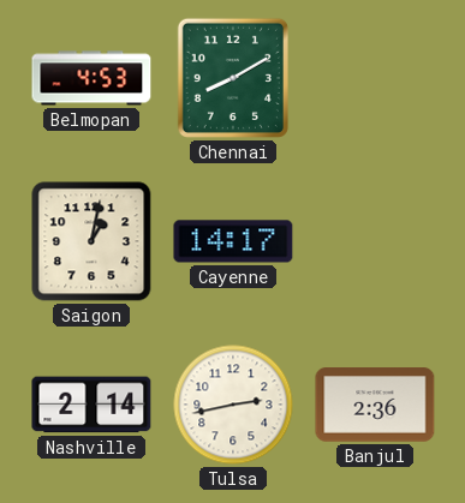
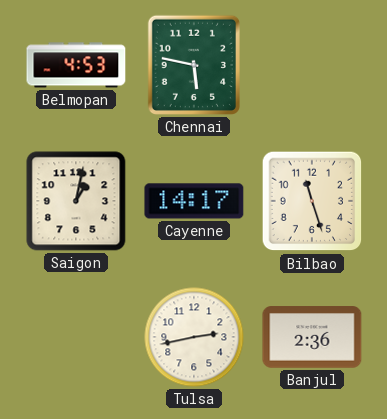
Chennai: 8:10 -> 5:47
Bilbao: none -> 11:27
Nashville: 2:14 -> none
